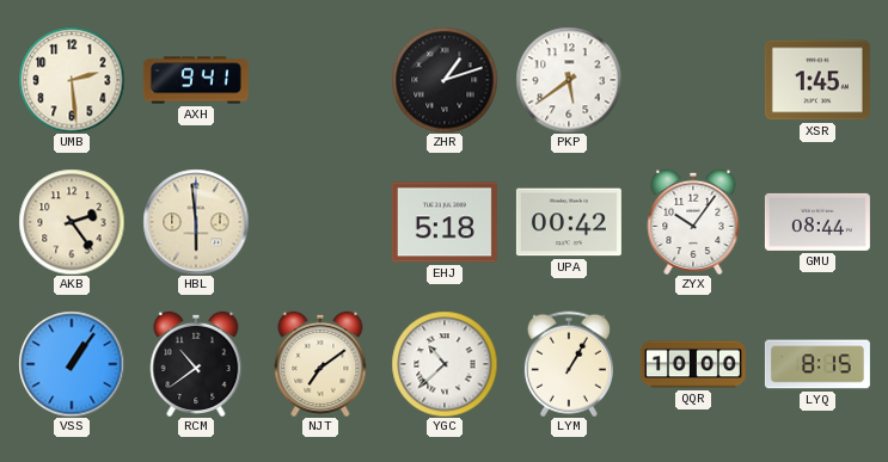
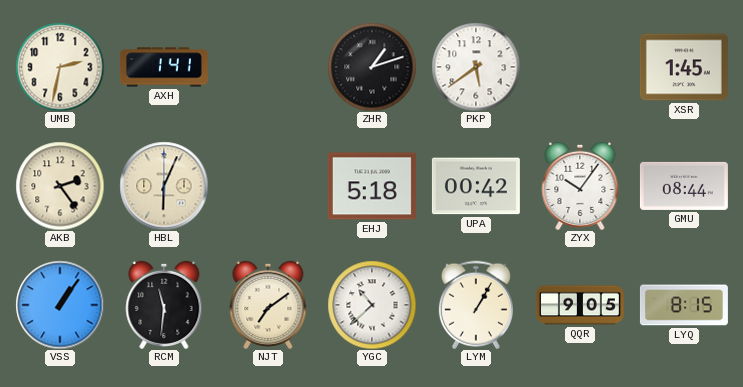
UMB: 2:29 -> 2:32
AXH: 9:41 -> 1:41
HBL: 5:59 -> 6:04
RCM: 10:39 -> 11:31
QQR: 10:00 -> 9:05
